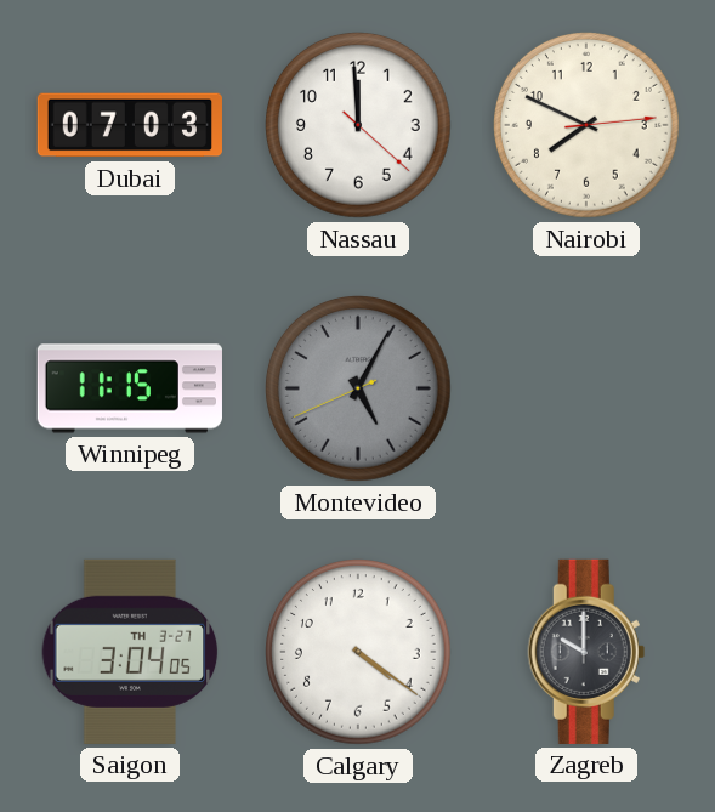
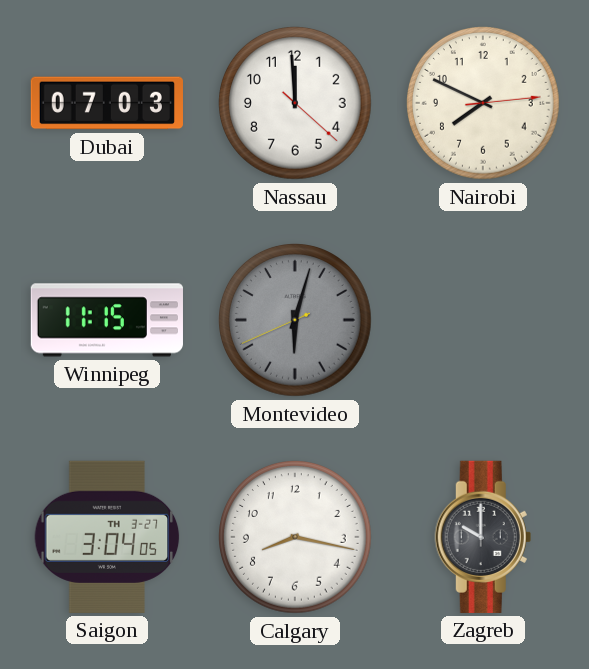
Montevideo: 5:04 -> 6:02
Calgary: 4:21 -> 8:17
